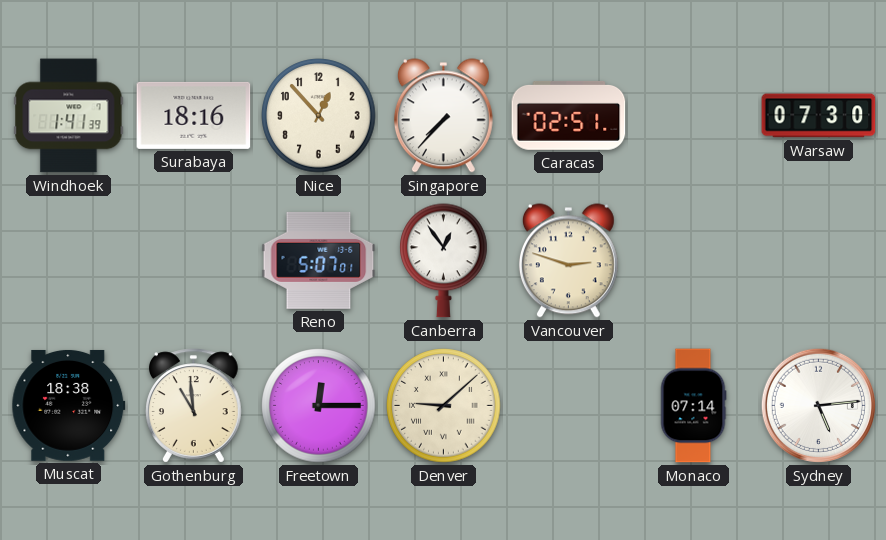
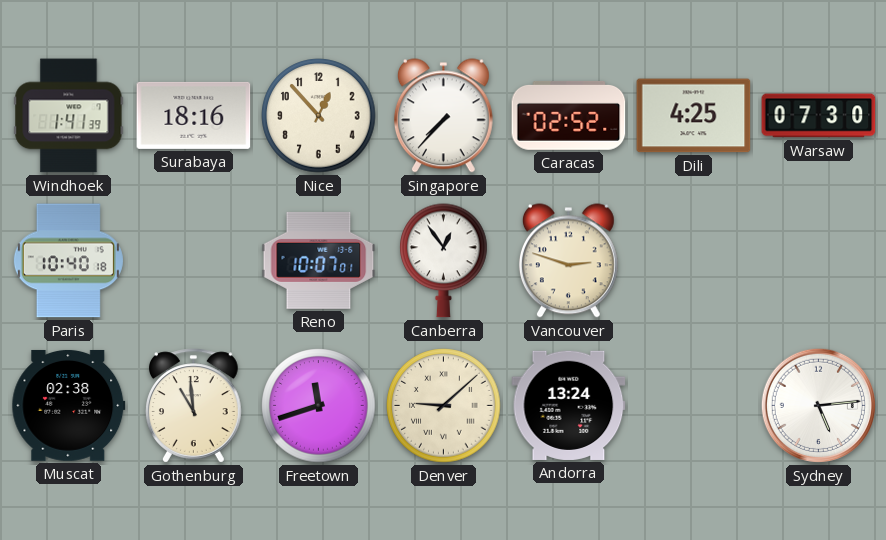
Caracas: 02:51 -> 02:52
Dili: none -> 4:25
Paris: none -> 10:40
Reno: 5:07 -> 10:07
Muscat: 18:38 -> 02:38
Freetown: 12:15 -> 11:42
Andorra: none -> 13:24
Monaco: 07:14 -> none
